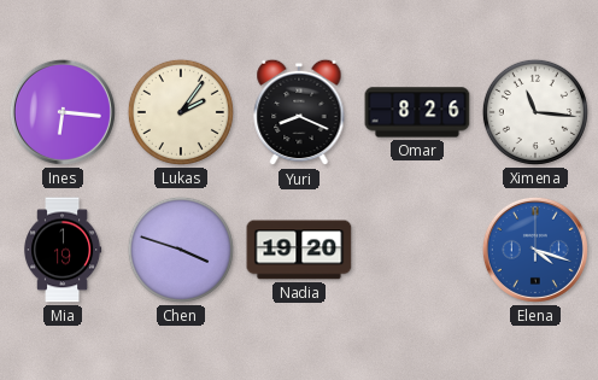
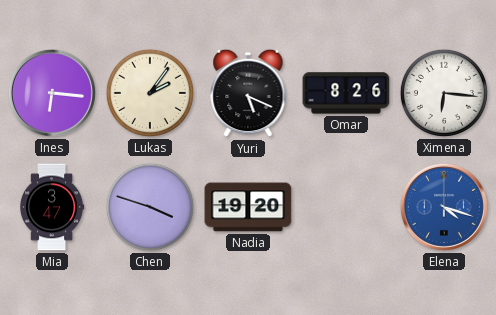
Yuri: 8:19 -> 5:19
Ximena: 11:16 -> 6:16
Mia: 1:19 -> 3:47
